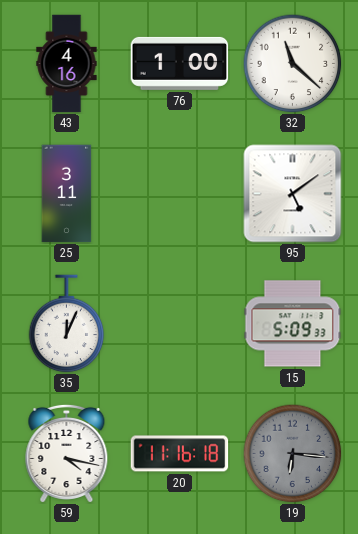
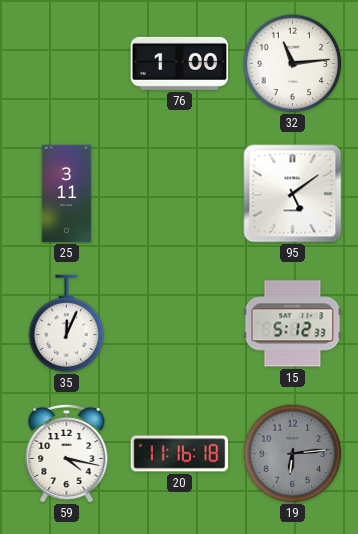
43: 4:16 -> none
32: 11:22 -> 11:14
15: 5:09 -> 5:12
19: 6:16 -> 6:14
